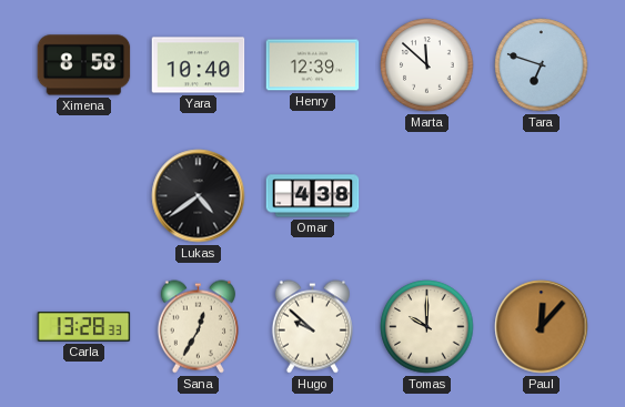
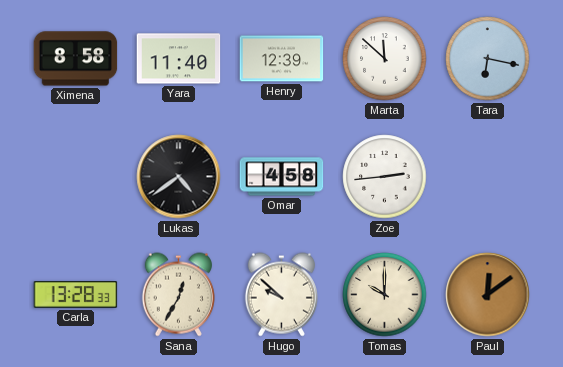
Yara: 10:40 -> 11:40
Tara: 6:48 -> 6:17
Omar: 4:38 -> 4:58
Zoe: none -> 2:44
Paul: 12:07 -> 12:09
